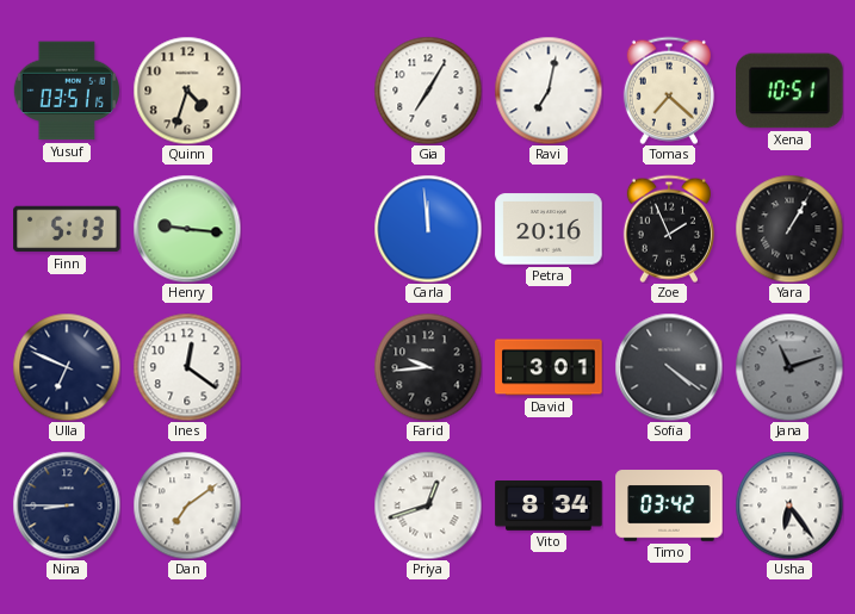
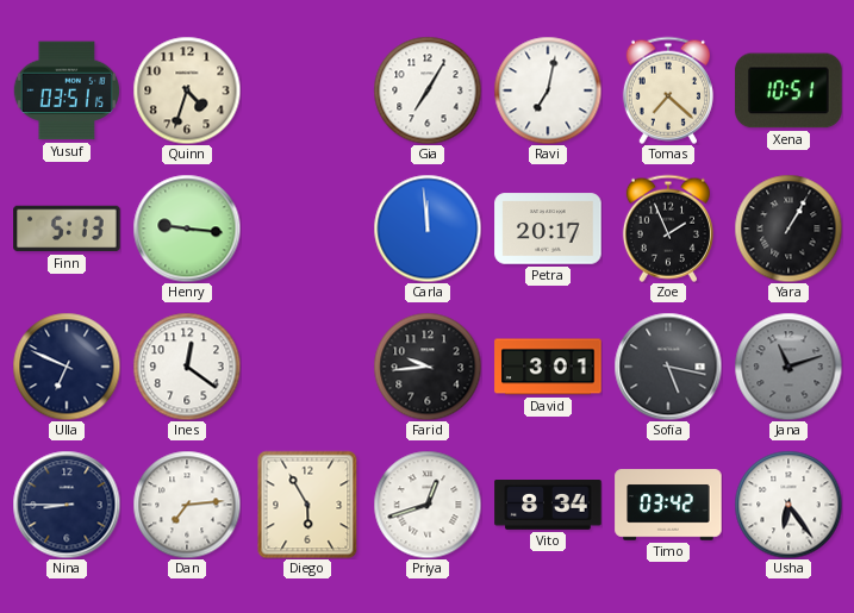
Petra: 20:16 -> 20:17
Sofia: 4:21 -> 5:17
Dan: 7:09 -> 7:14
Diego: none -> 5:55
